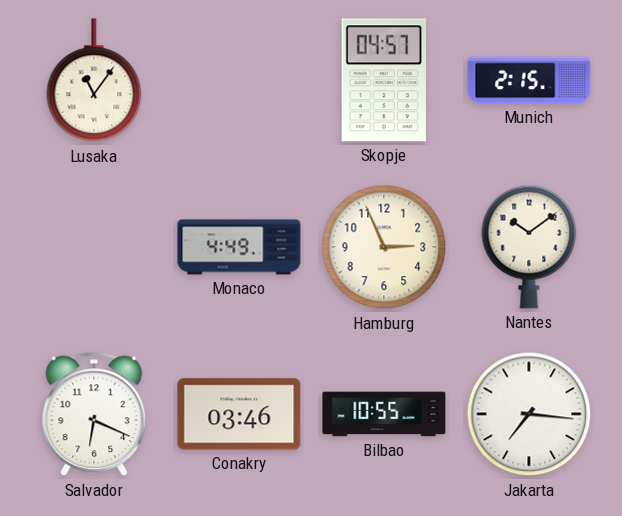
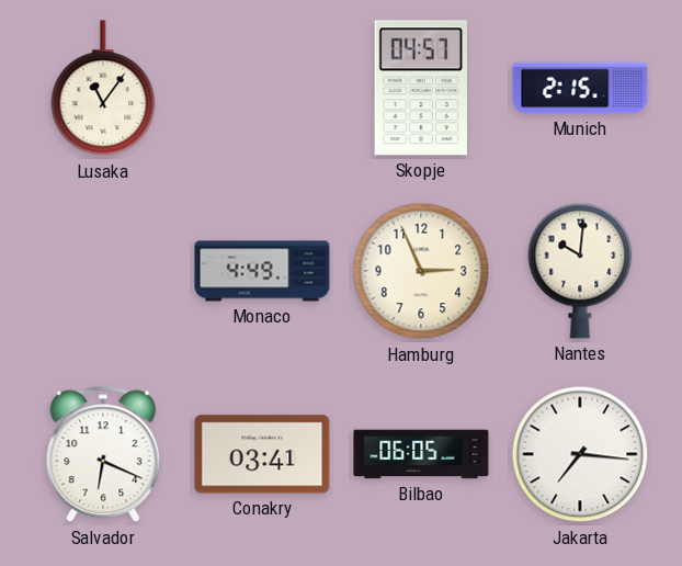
Nantes: 10:09 -> 10:01
Conakry: 03:46 -> 03:41
Bilbao: 10:55 -> 06:05
